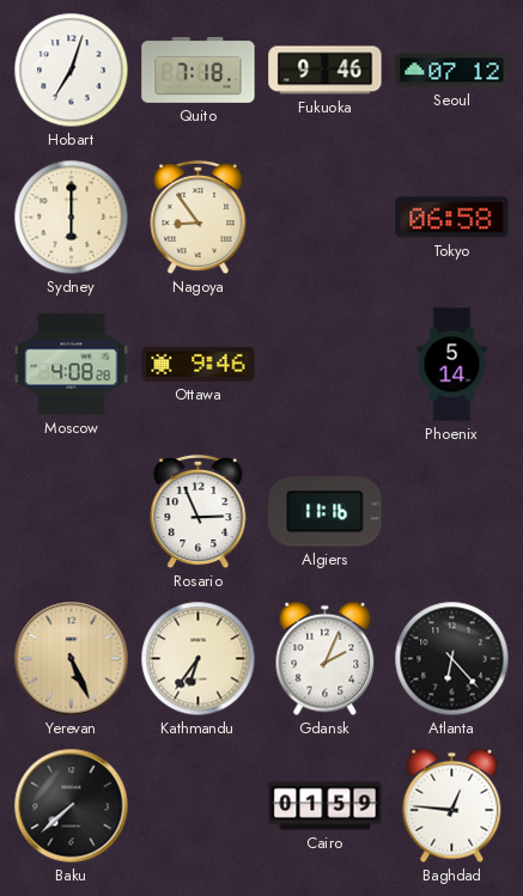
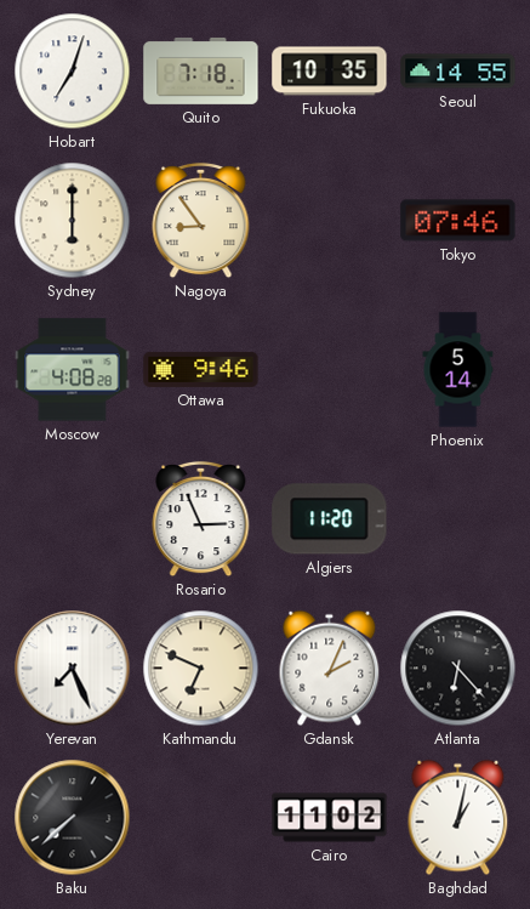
Fukuoka: 9:46 -> 10:35
Seoul: 07:12 -> 14:55
Tokyo: 06:58 -> 07:46
Algiers: 11:16 -> 11:20
Yerevan: 5:26 -> 7:26
Yerevan dial: champagne -> white
Kathmandu: 6:36 -> 6:49
Cairo: 01:59 -> 11:02
Baghdad: 12:46 -> 1:02
